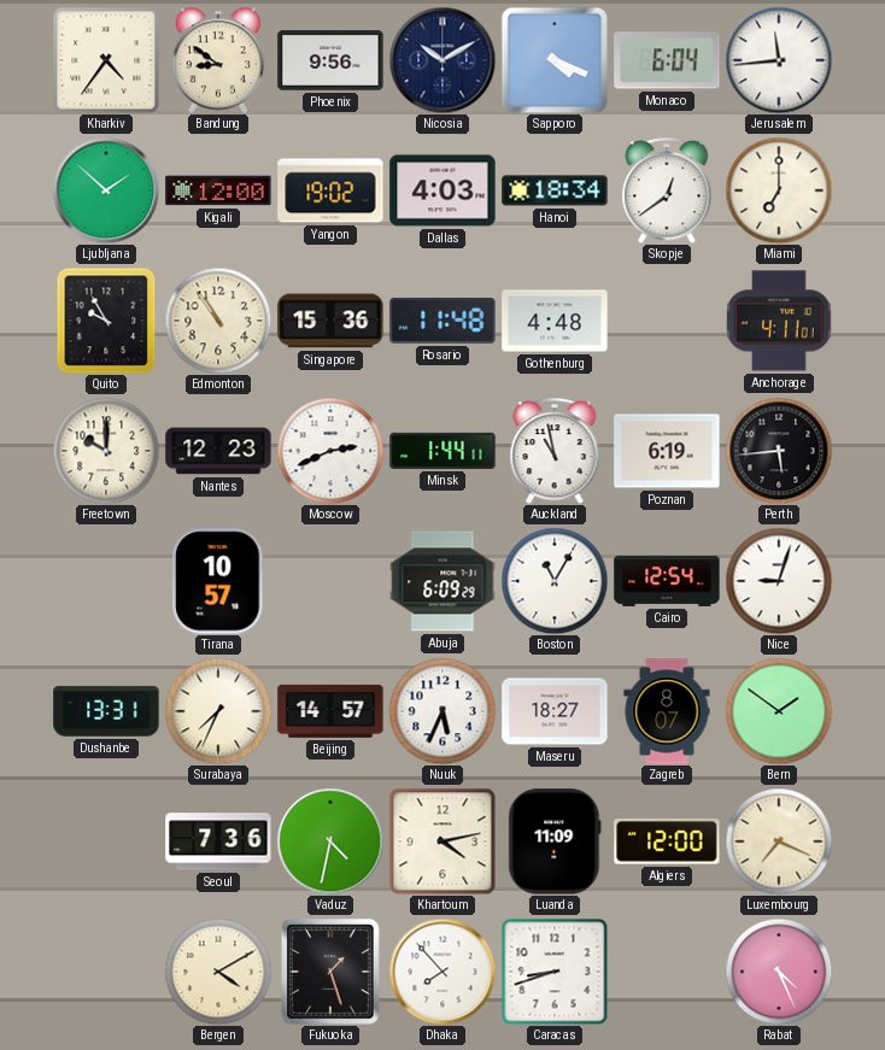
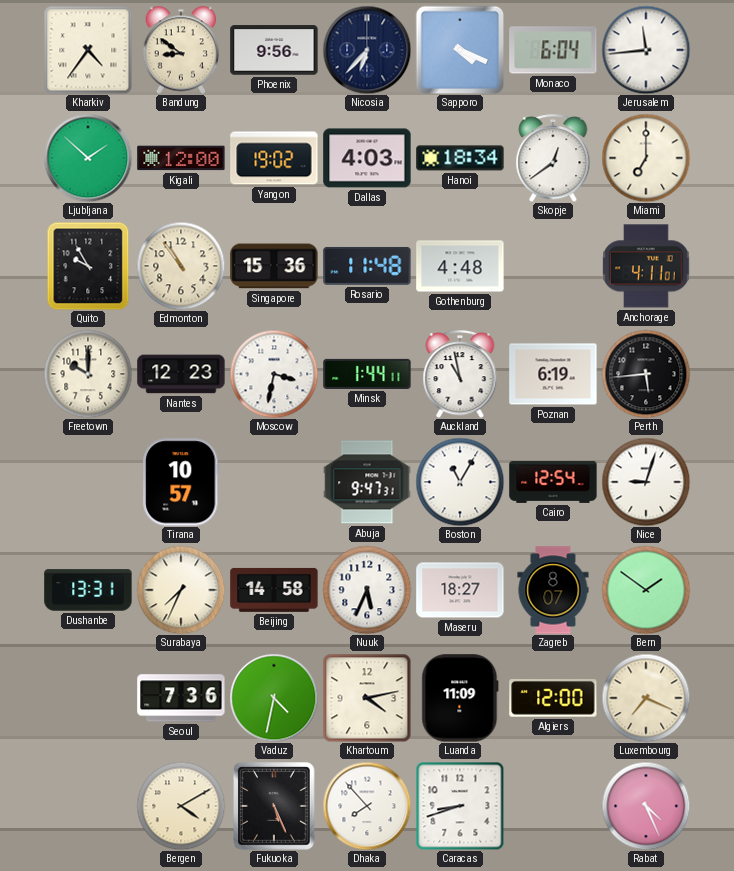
Nicosia: 10:10 -> 6:37
Moscow: 2:41 -> 3:32
Abuja: 6:09 -> 9:47
Beijing: 14:57 -> 14:58
Fukuoka: 1:27 -> 5:26
